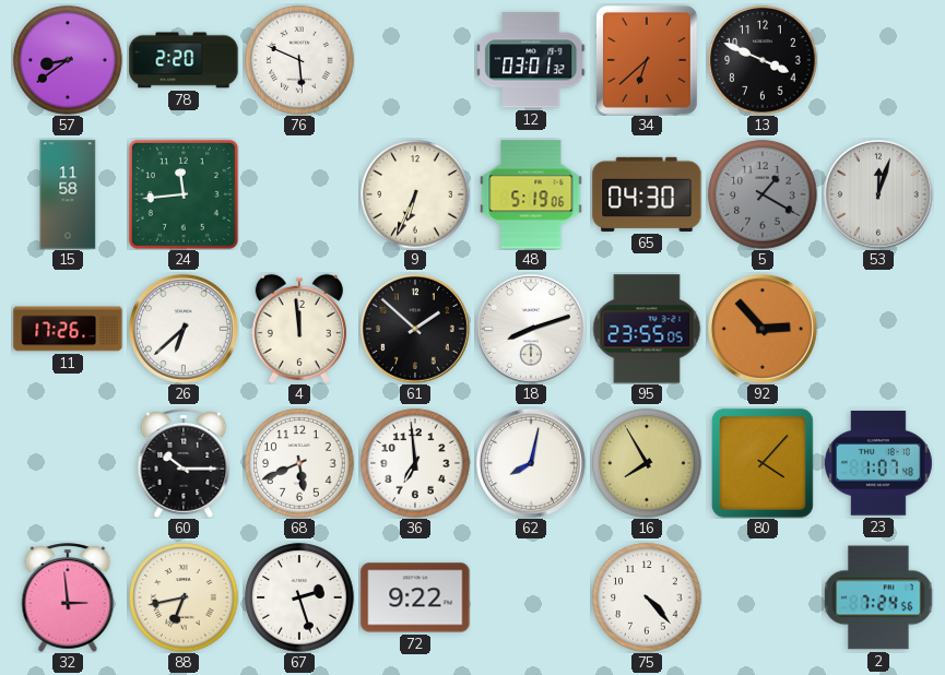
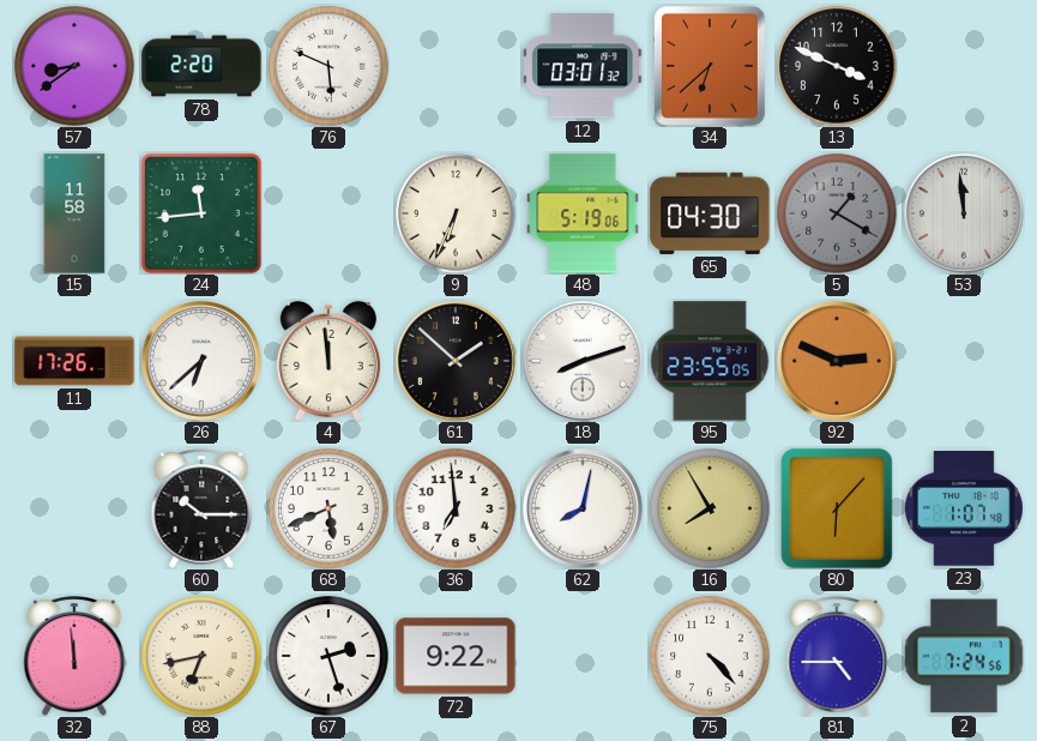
53: 12:03 -> 11:59
92: 2:53 -> 2:49
80: 4:07 -> 6:07
32: 2:59 -> 11:59
81: none -> 4:45
